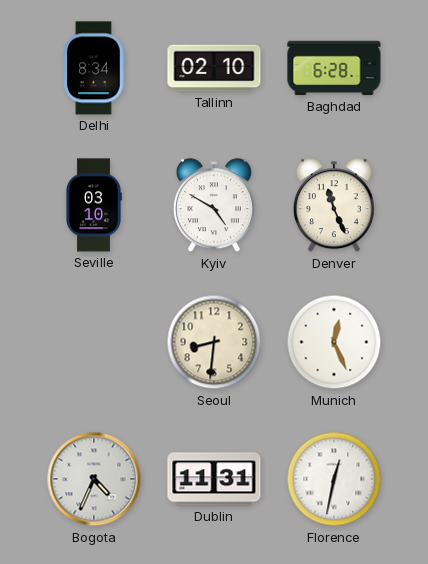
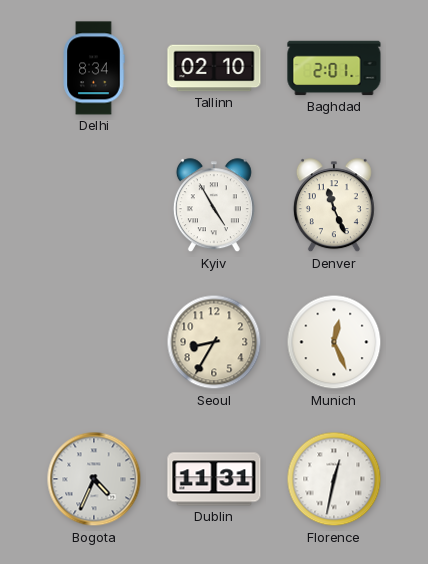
Baghdad: 6:28 -> 2:01
Seville: 03:10 -> none
Kyiv: 4:50 -> 4:55
Seoul: 8:31 -> 8:35
